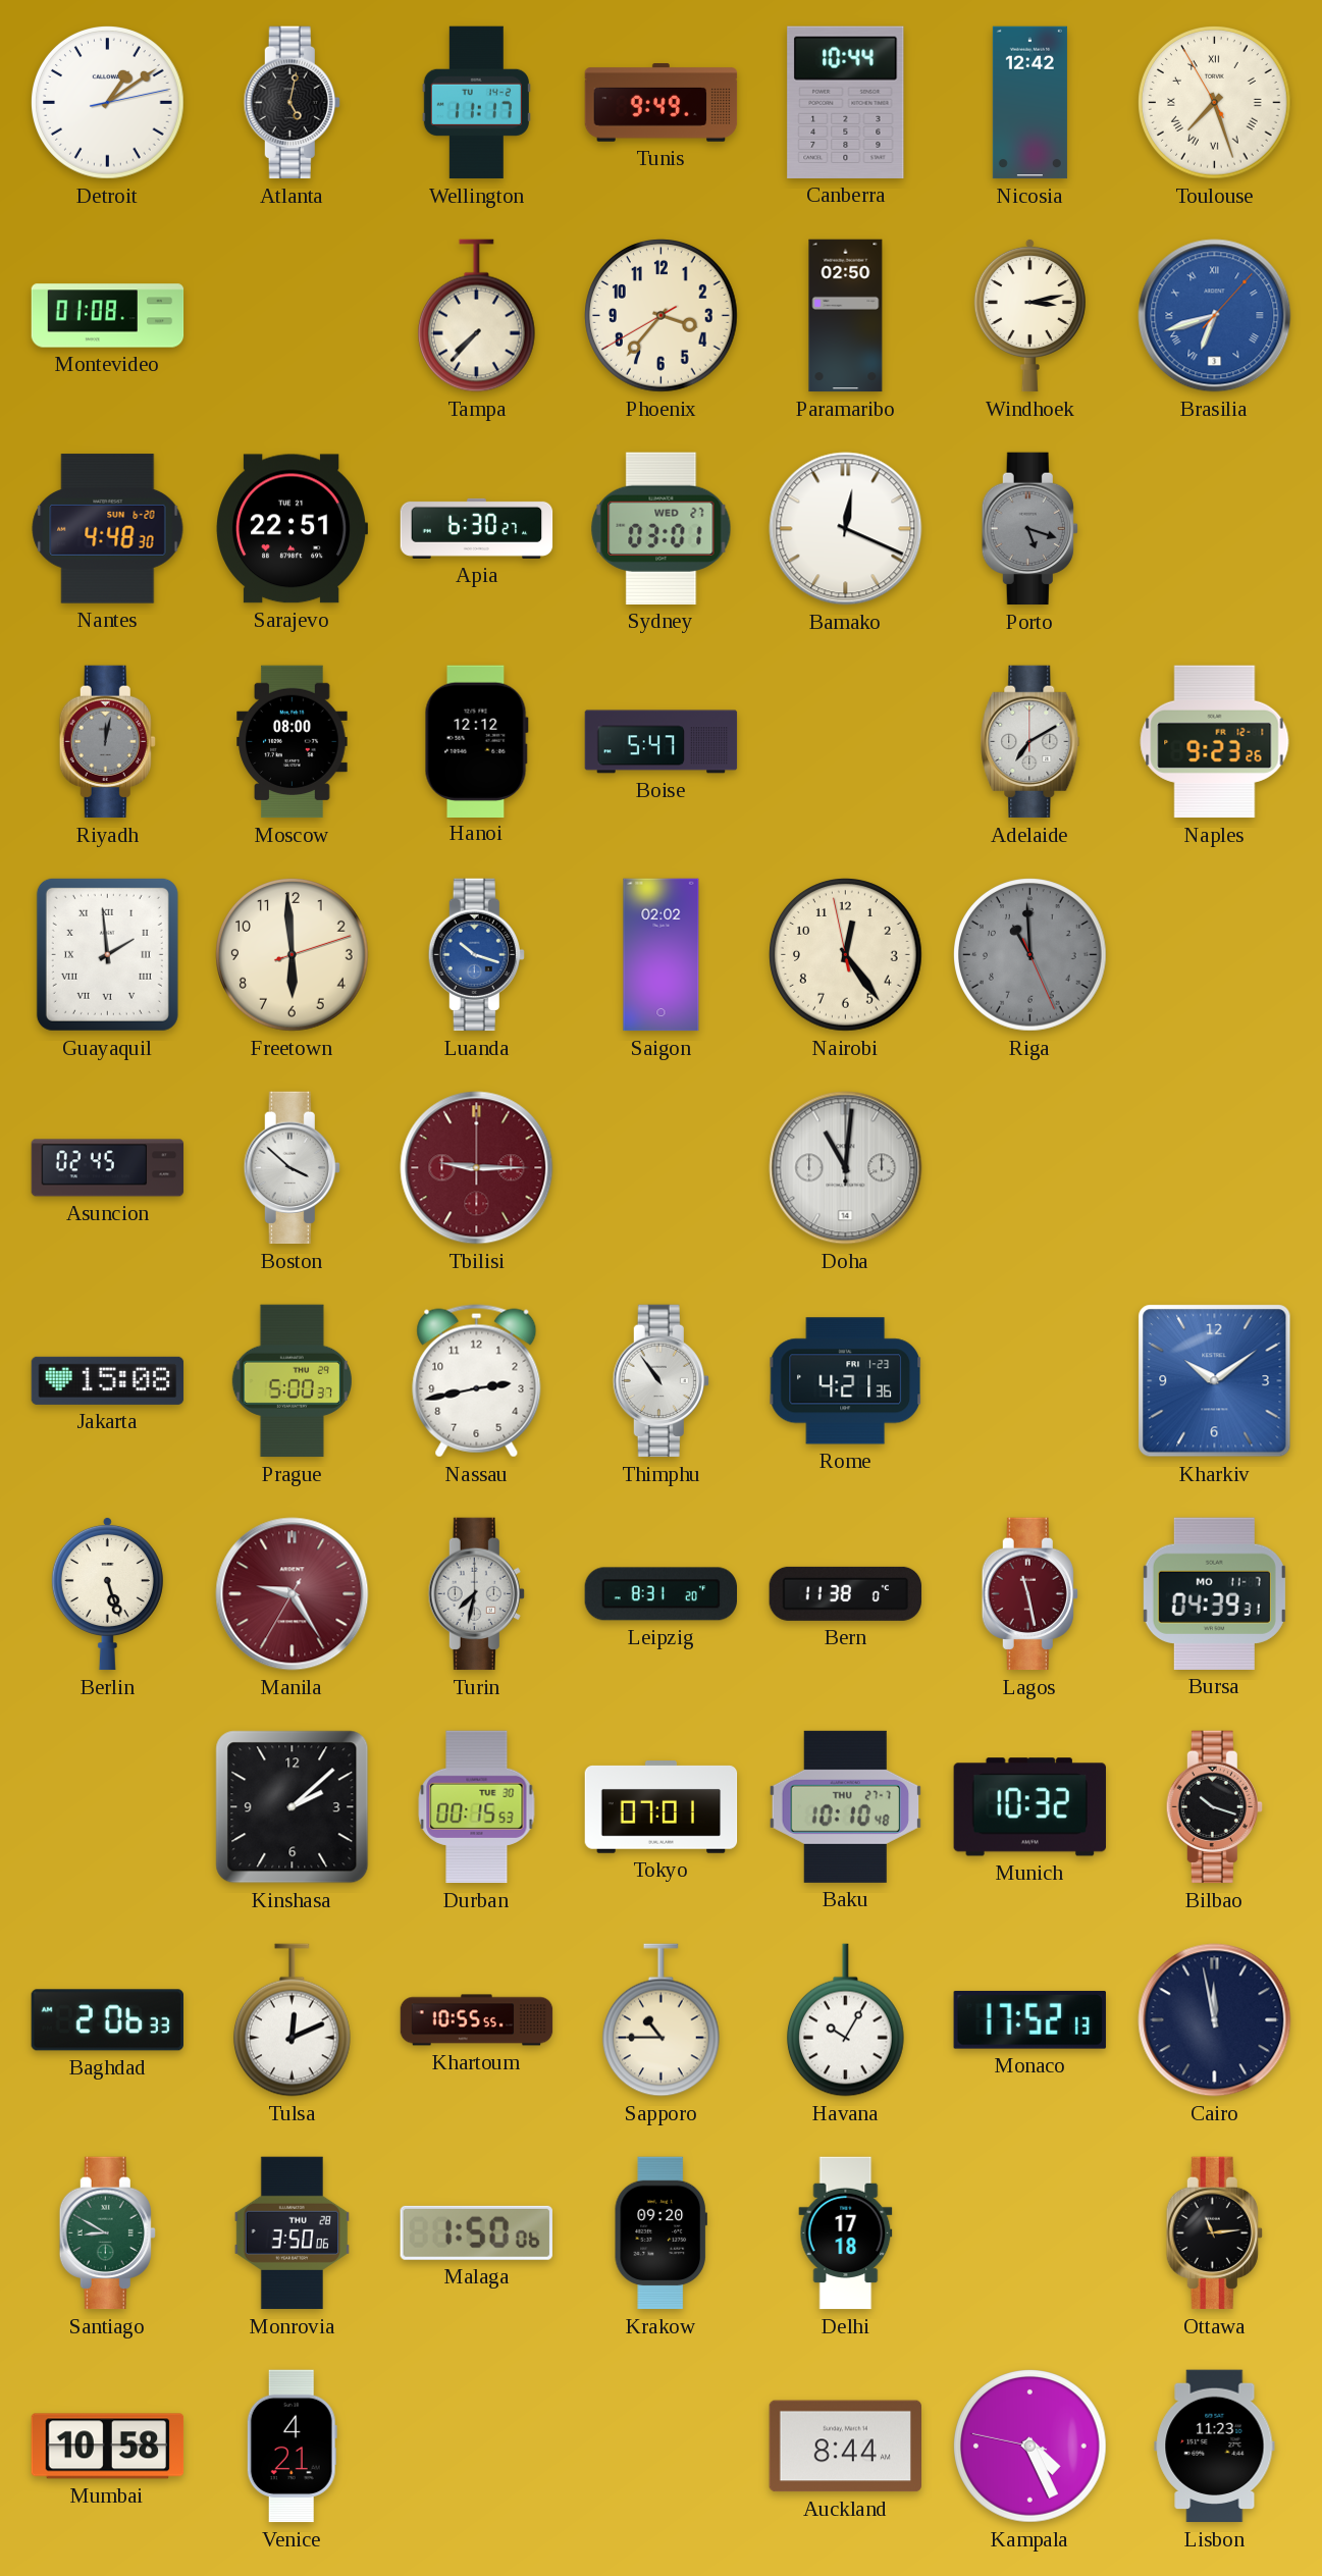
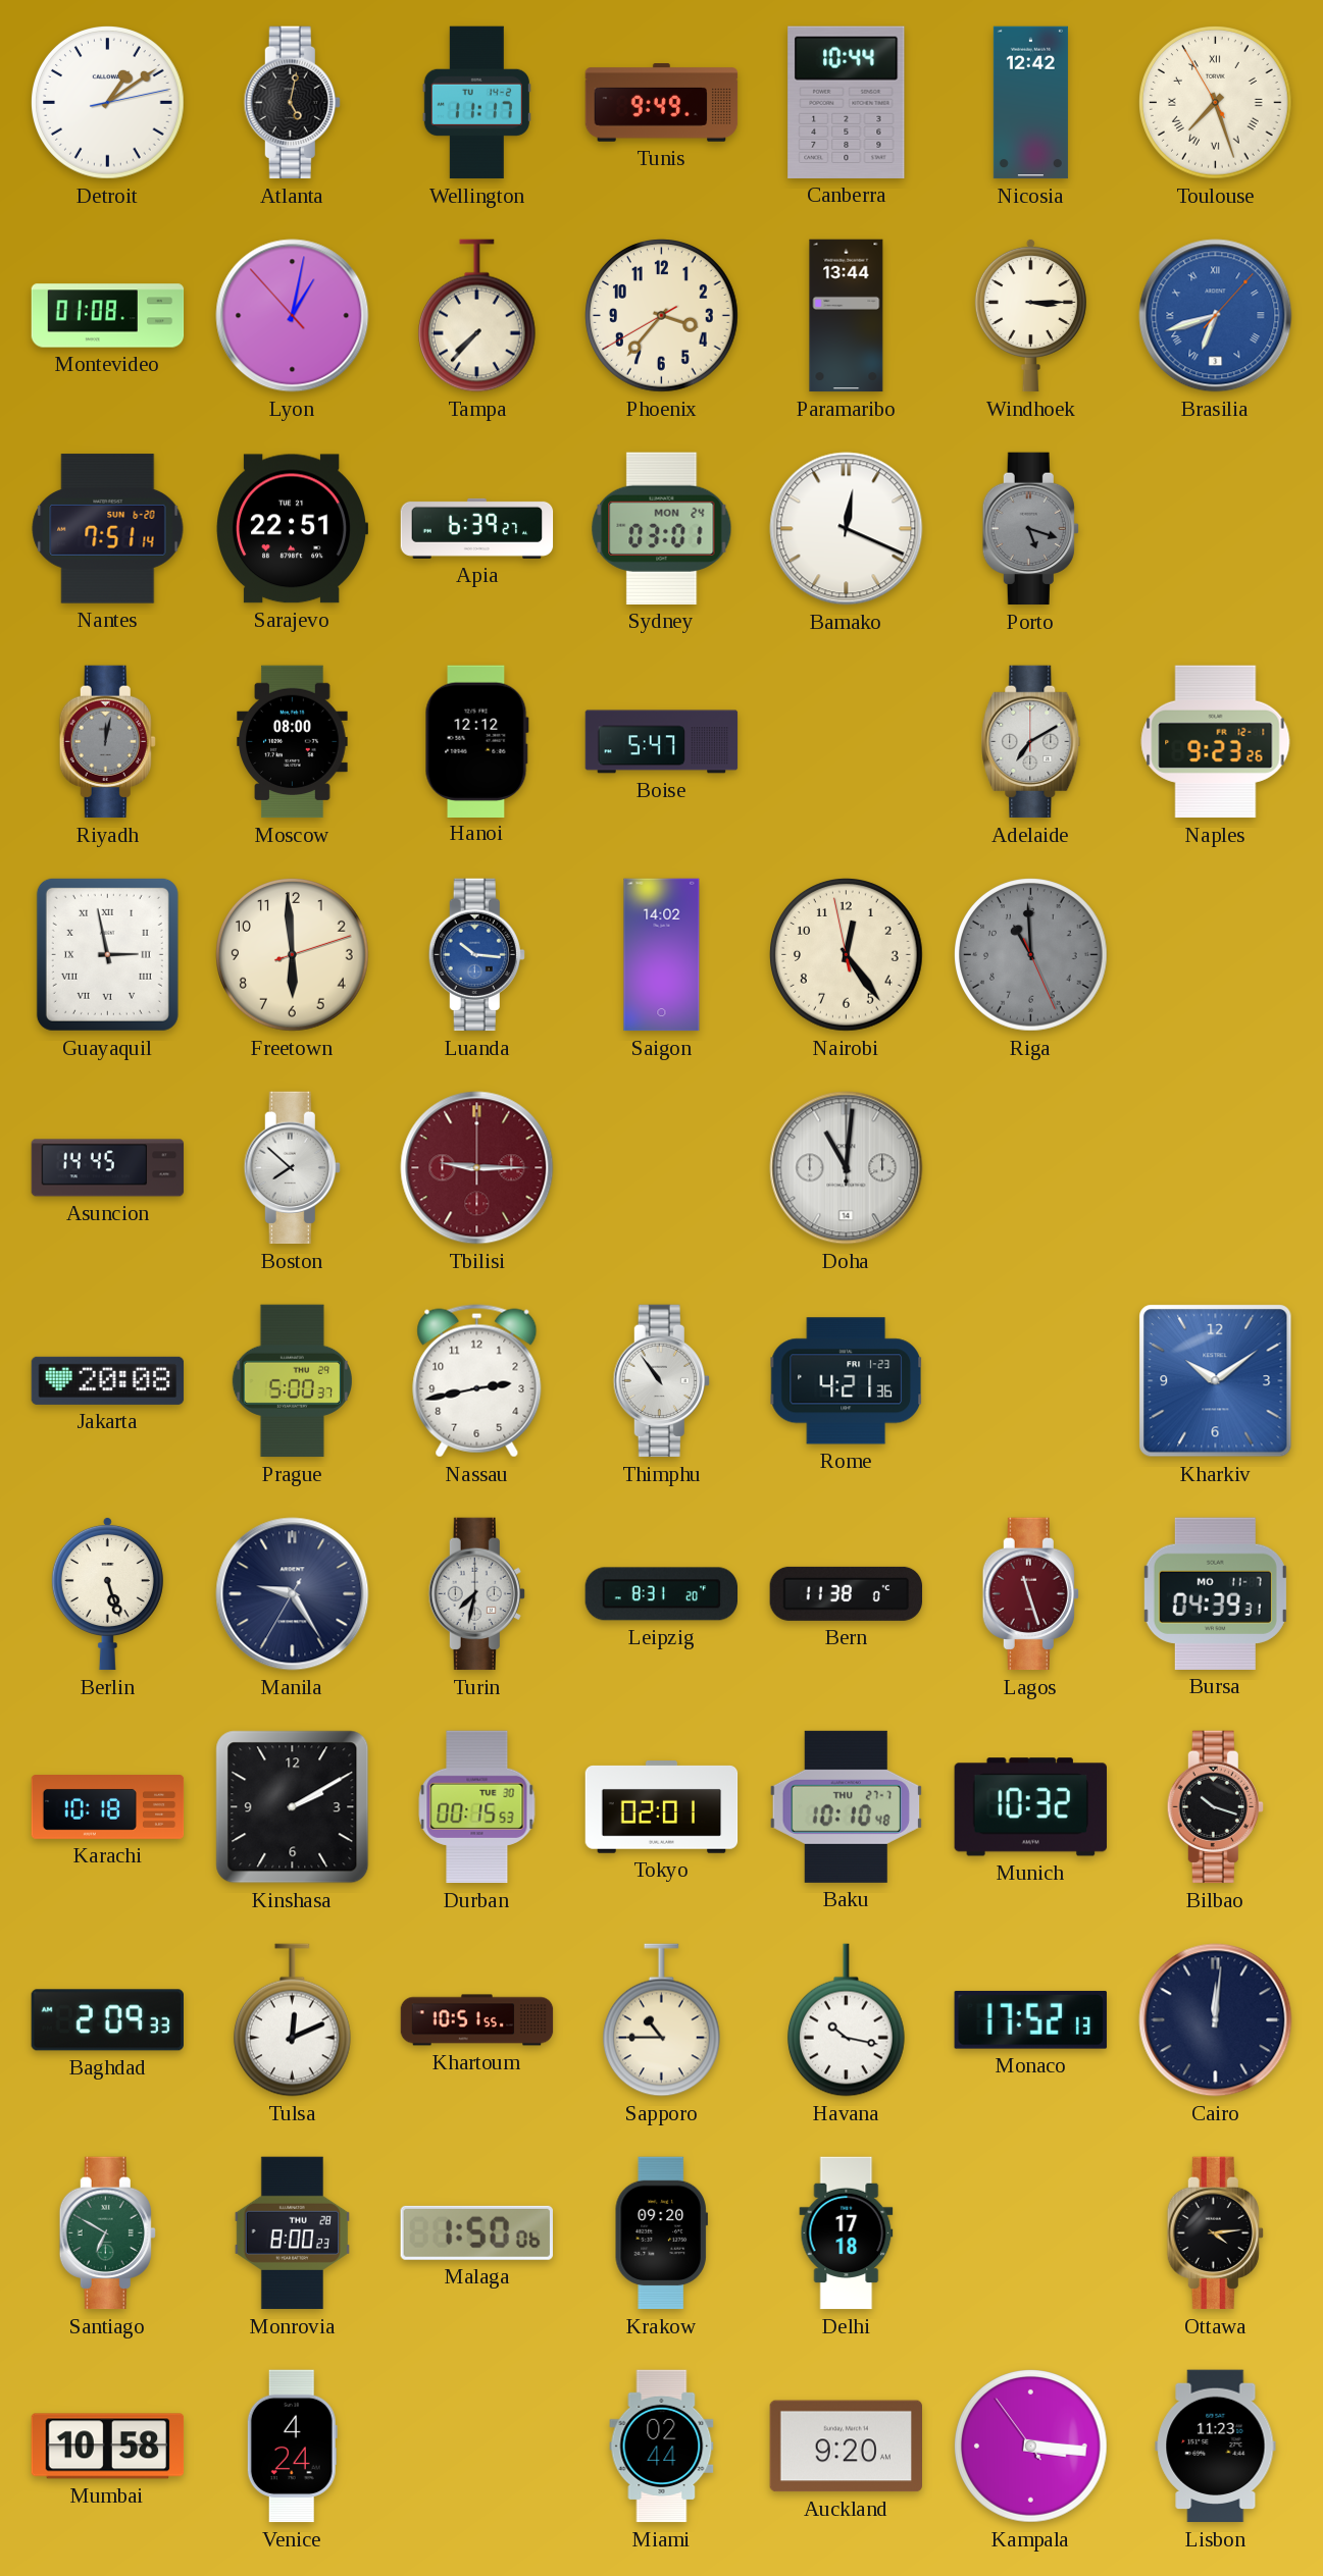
Lyon: none -> 1:01
Paramaribo: 02:50 -> 13:44
Windhoek: 3:13 -> 3:15
Nantes: 4:48 -> 7:51
Apia: 6:30 -> 6:39
Sydney date: WED 27 -> MON 24
Guayaquil: 1:59 -> 2:58
Luanda: 10:18 -> 10:16
Saigon: 02:02 -> 14:02
Asuncion: 02:45 -> 14:45
Boston: 3:52 -> 7:52
Jakarta: 15:08 -> 20:08
Manila dial: burgundy -> navy
Lagos: 11:28 -> 11:27
Karachi: none -> 10:18
Kinshasa: 2:08 -> 2:10
Tokyo: 07:01 -> 02:01
Baghdad: 2:06 -> 2:09
Khartoum: 10:55 -> 10:51
Havana: 10:05 -> 10:17
Cairo: 11:58 -> 12:01
Santiago: 8:50 -> 6:50
Monrovia: 3:50 -> 8:00
Ottawa: 11:14 -> 4:14
Venice: 4:21 -> 4:24
Miami: none -> 02:44
Auckland: 8:44 -> 9:20
Kampala: 4:25 -> 3:15
